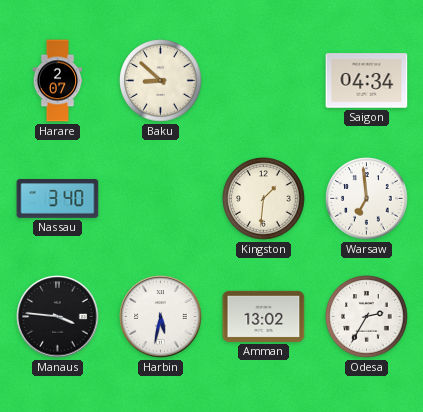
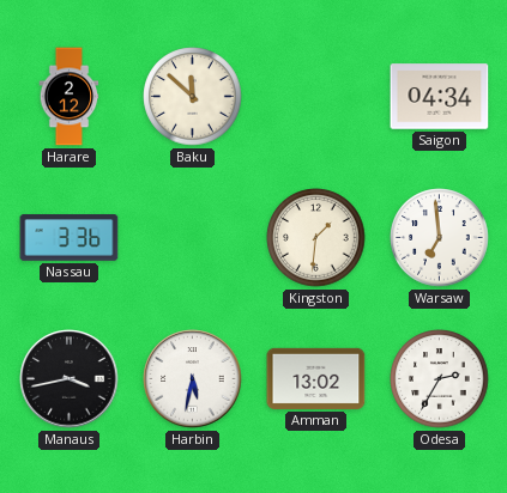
Harare: 2:07 -> 2:12
Baku: 8:52 -> 11:52
Nassau: 3:40 -> 3:36
Manaus: 3:46 -> 3:43
